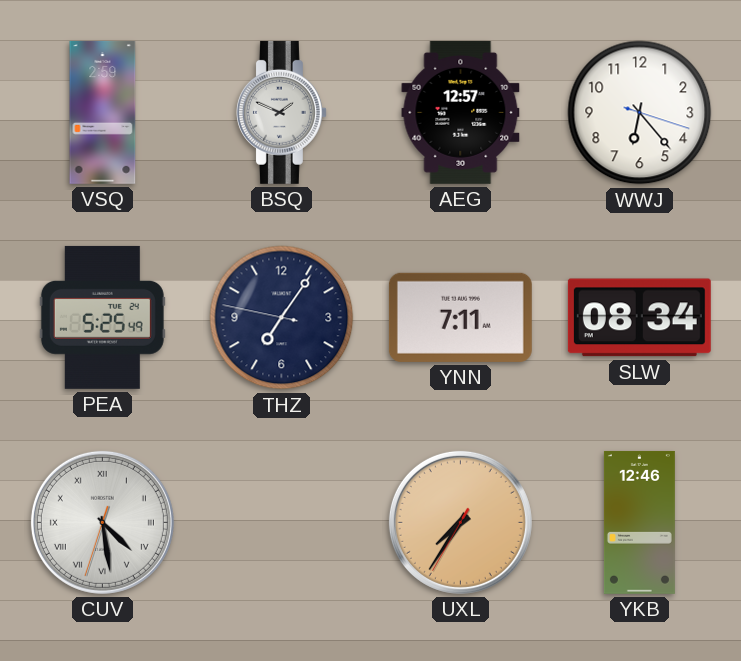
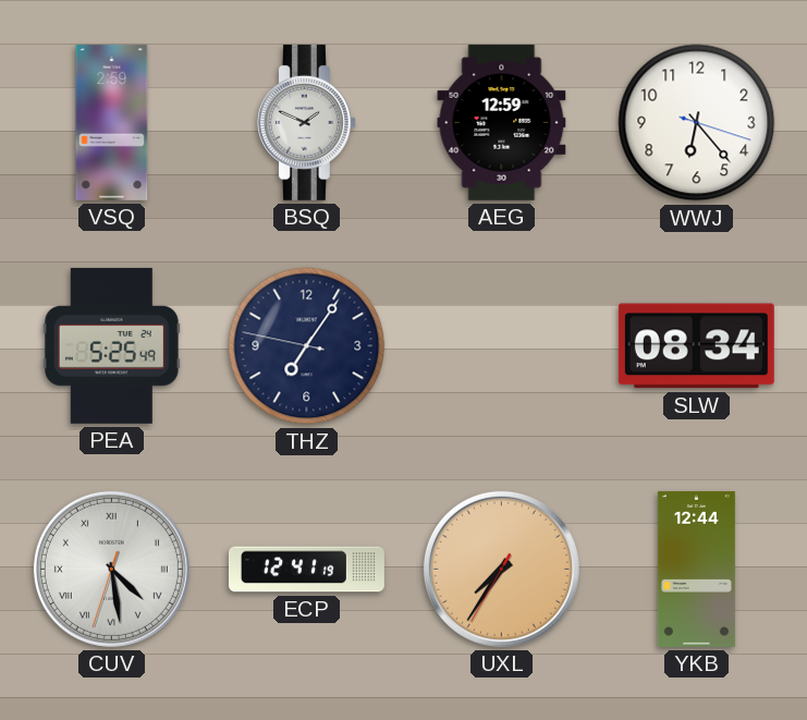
AEG: 12:57 -> 12:59
YNN: 7:11 -> none
ECP: none -> 12:41
YKB: 12:46 -> 12:44
